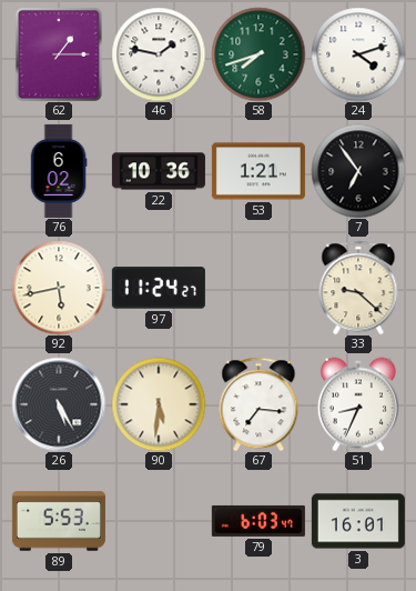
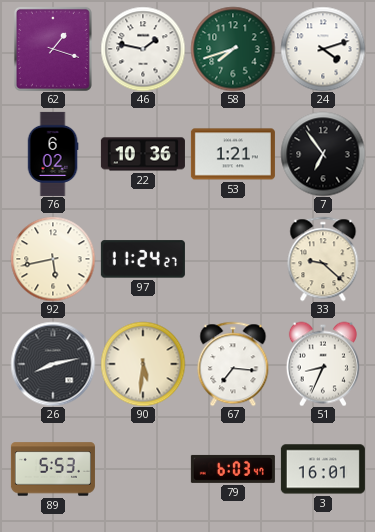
62: 1:15 -> 1:18
26: 5:25 -> 8:13
